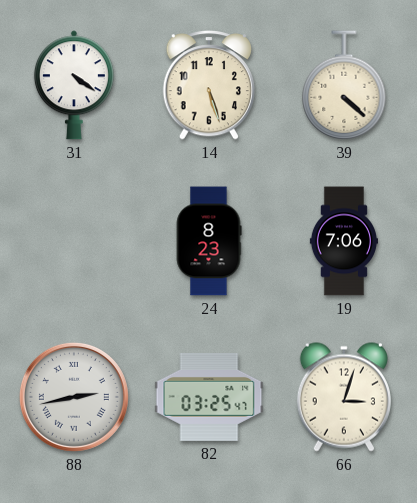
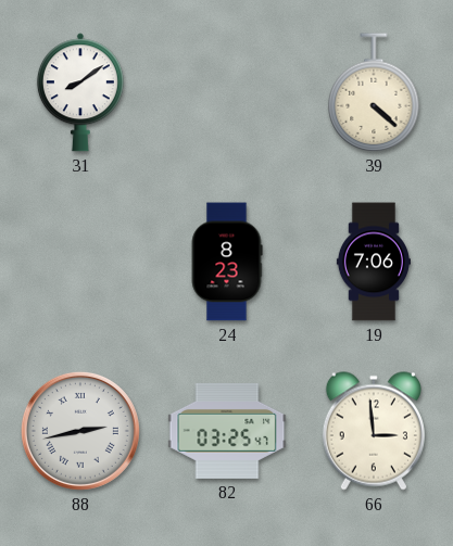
31: 4:21 -> 8:09
14: 5:27 -> none
66: 3:03 -> 2:59
